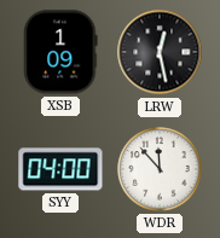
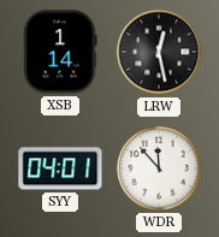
XSB: 1:09 -> 1:14
SYY: 04:00 -> 04:01
